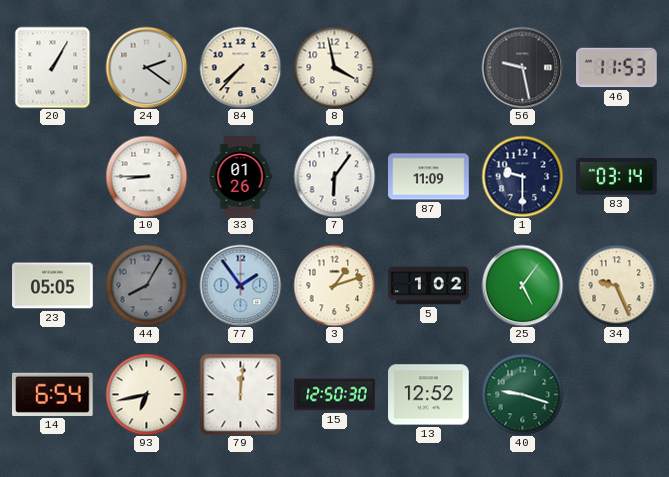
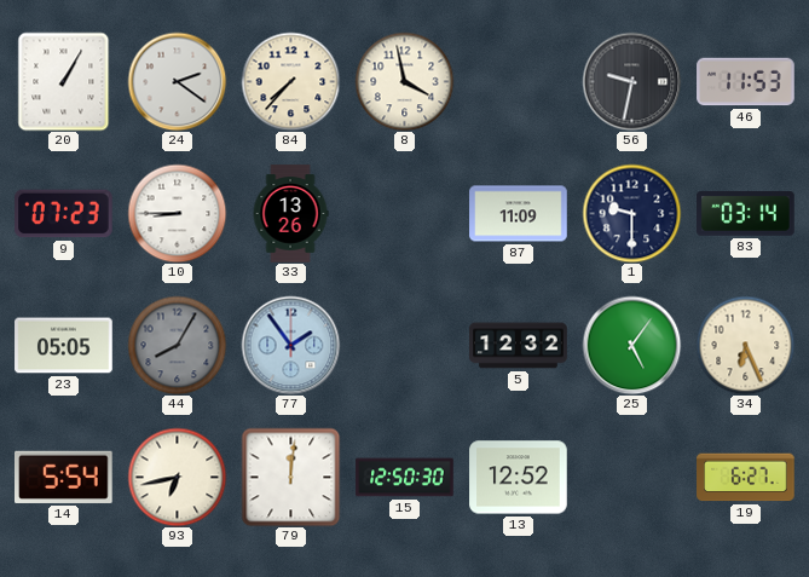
56: 9:28 -> 9:32
9: none -> 07:23
33: 01:26 -> 13:26
7: 6:06 -> none
3: 1:12 -> none
5: 1:02 -> 12:32
34: 9:26 -> 6:26
14: 6:54 -> 5:54
40: 9:18 -> none
19: none -> 6:27
